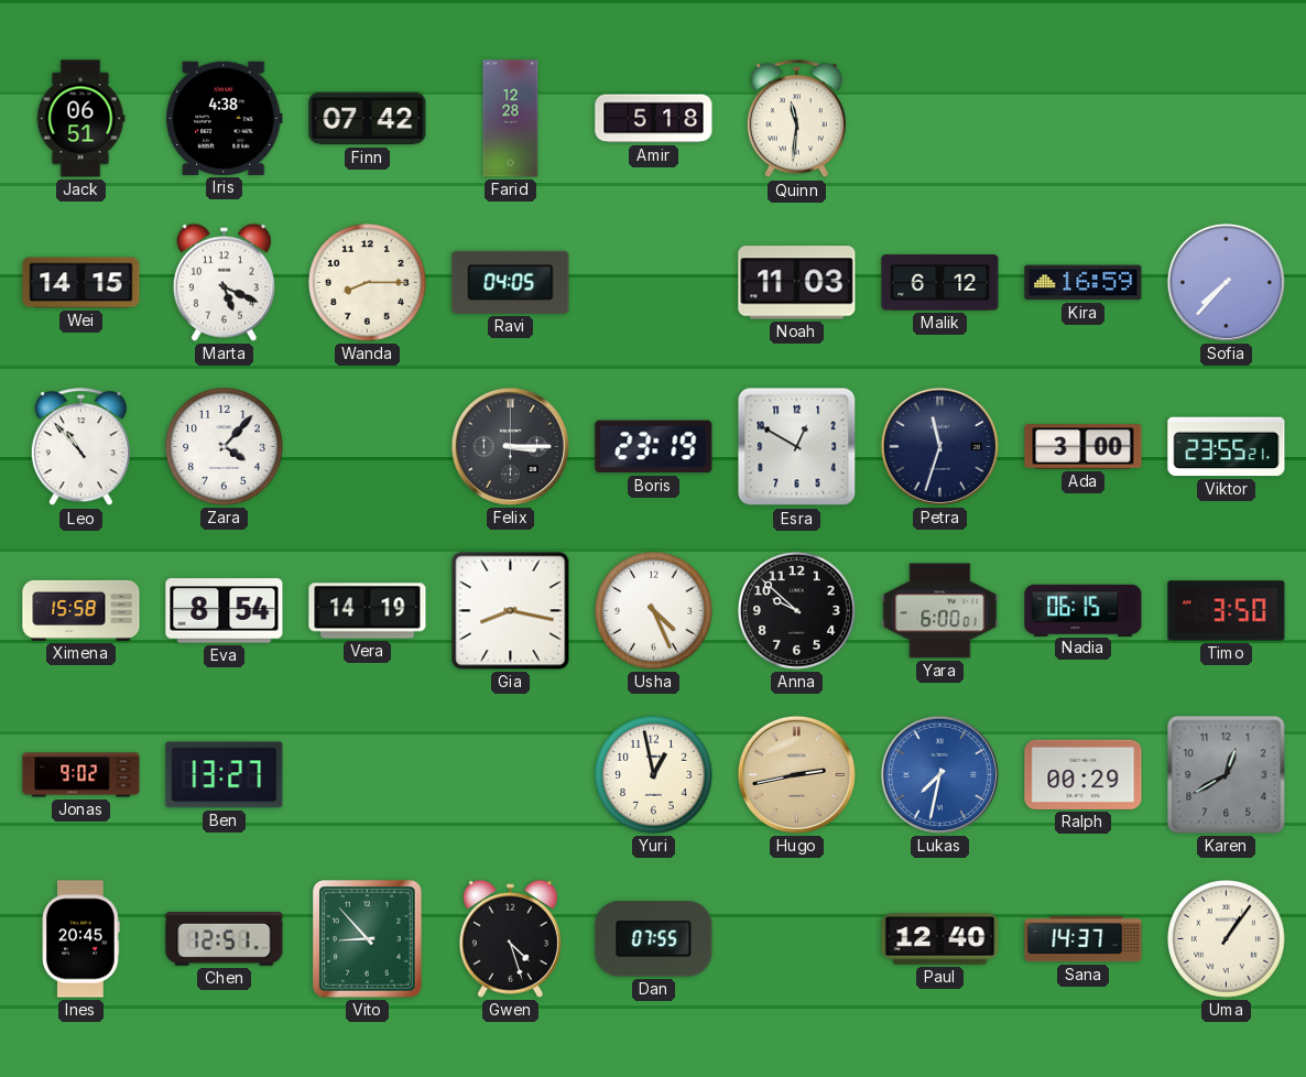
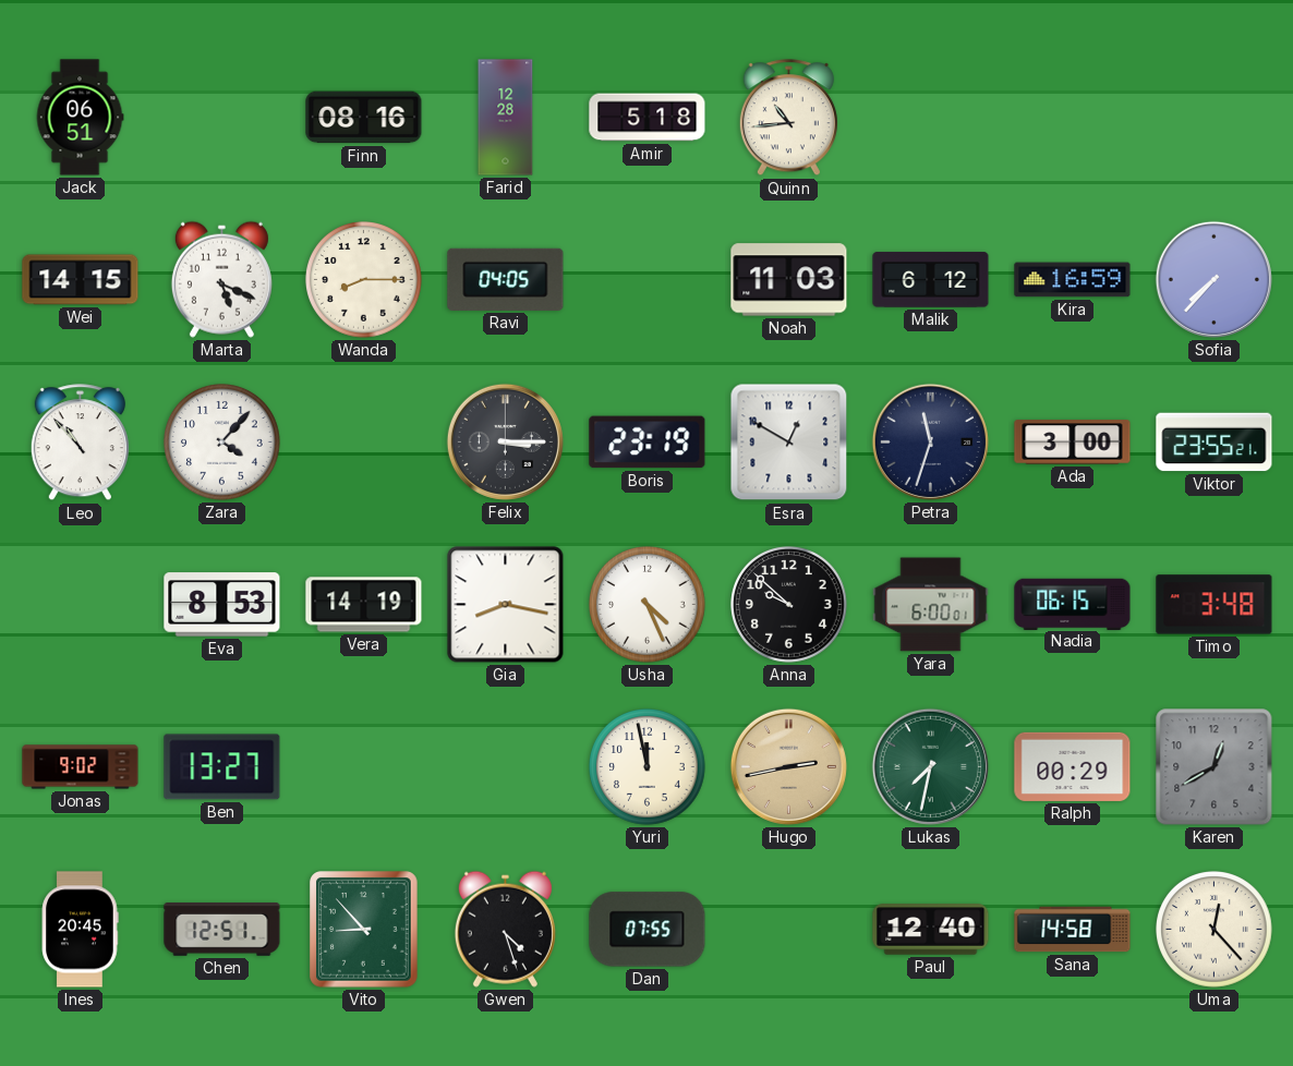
Iris: 4:38 -> none
Finn: 07:42 -> 08:16
Quinn: 11:31 -> 10:44
Ximena: 15:58 -> none
Eva: 8:54 -> 8:53
Timo: 3:50 -> 3:48
Yuri: 12:58 -> 11:58
Lukas dial: blue -> green
Sana: 14:37 -> 14:58
Uma: 1:06 -> 12:23
